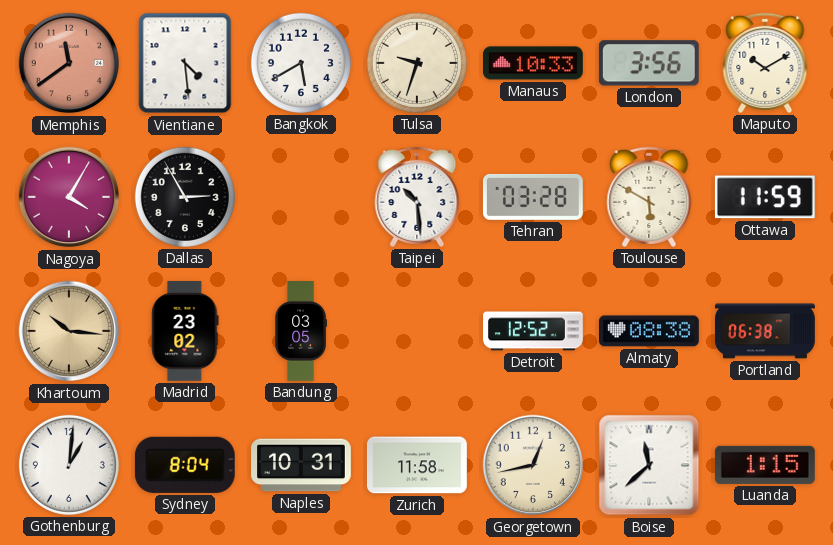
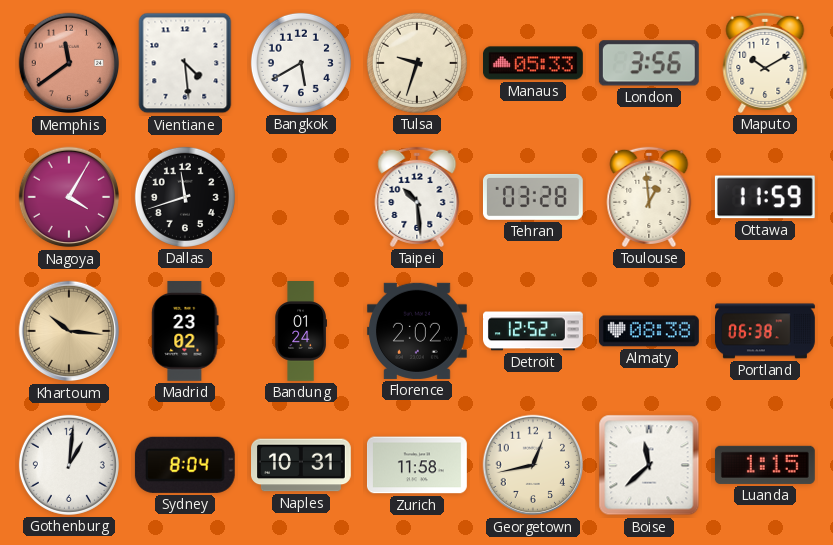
Manaus: 10:33 -> 05:33
Dallas: 2:55 -> 11:42
Toulouse: 5:50 -> 12:59
Bandung: 03:05 -> 01:24
Florence: none -> 2:02
